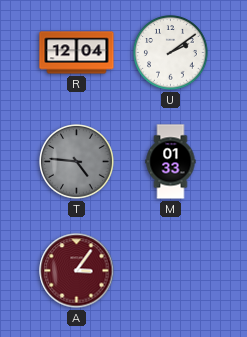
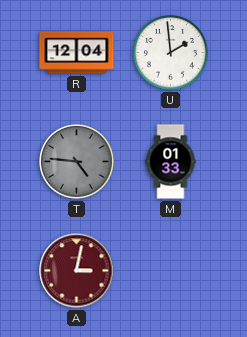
U: 2:09 -> 1:59
A: 3:06 -> 3:02
